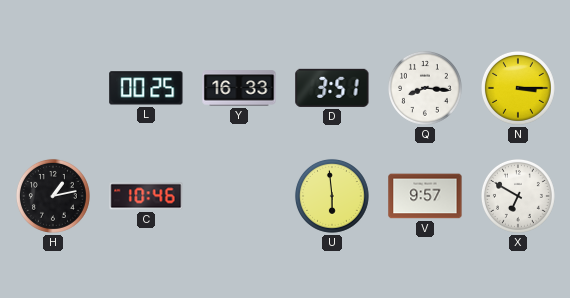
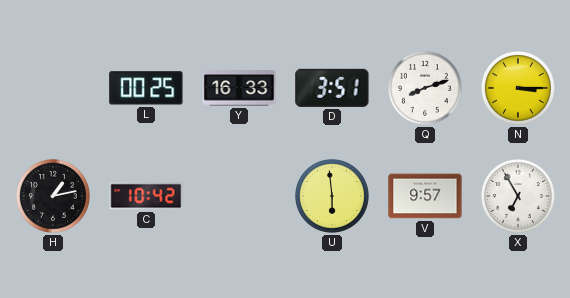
Q: 8:16 -> 8:12
C: 10:46 -> 10:42
X: 6:50 -> 6:55
